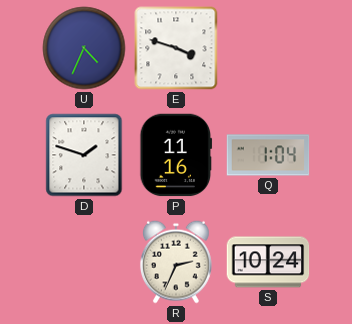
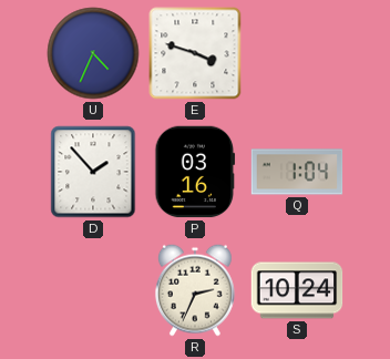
D: 1:48 -> 1:53
P: 11:16 -> 03:16
